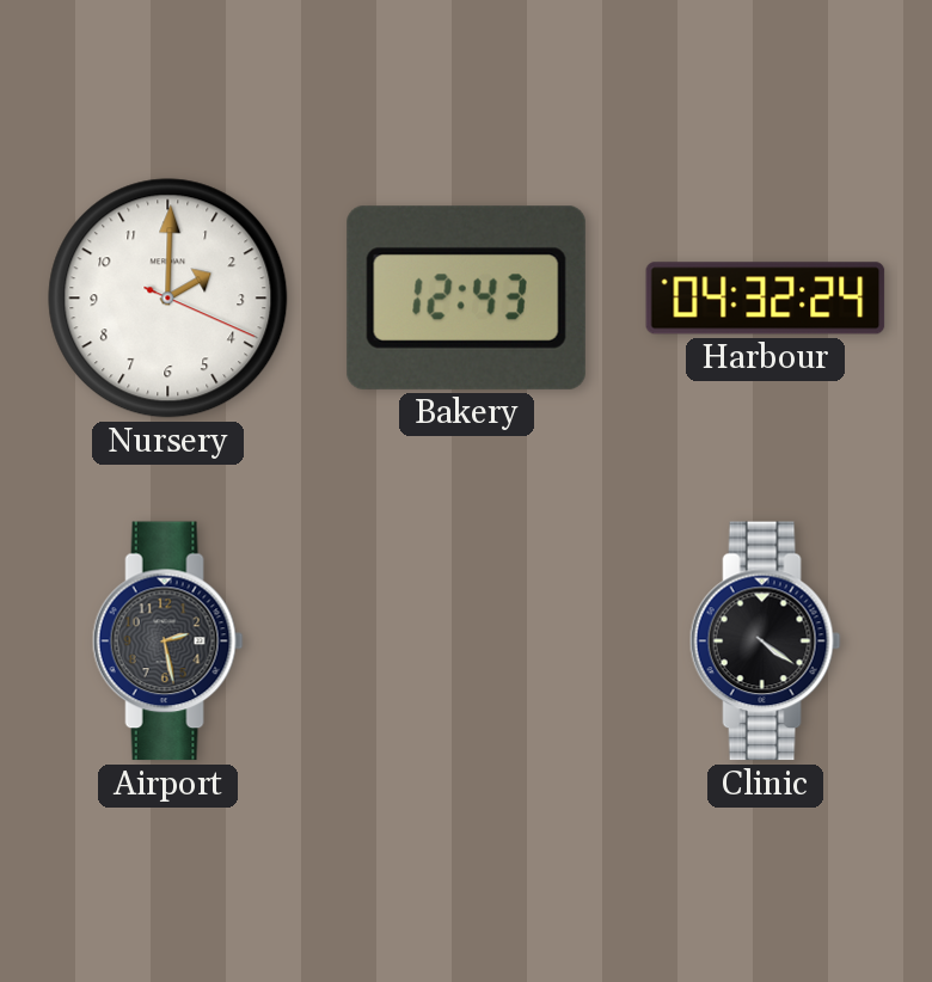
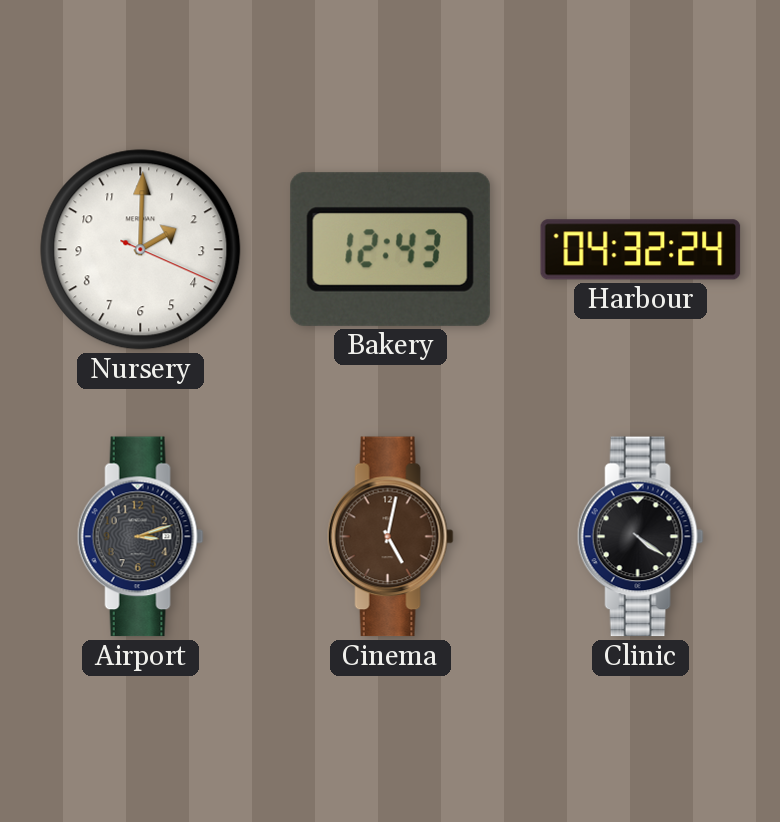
Airport: 2:28 -> 3:12
Cinema: none -> 5:02
